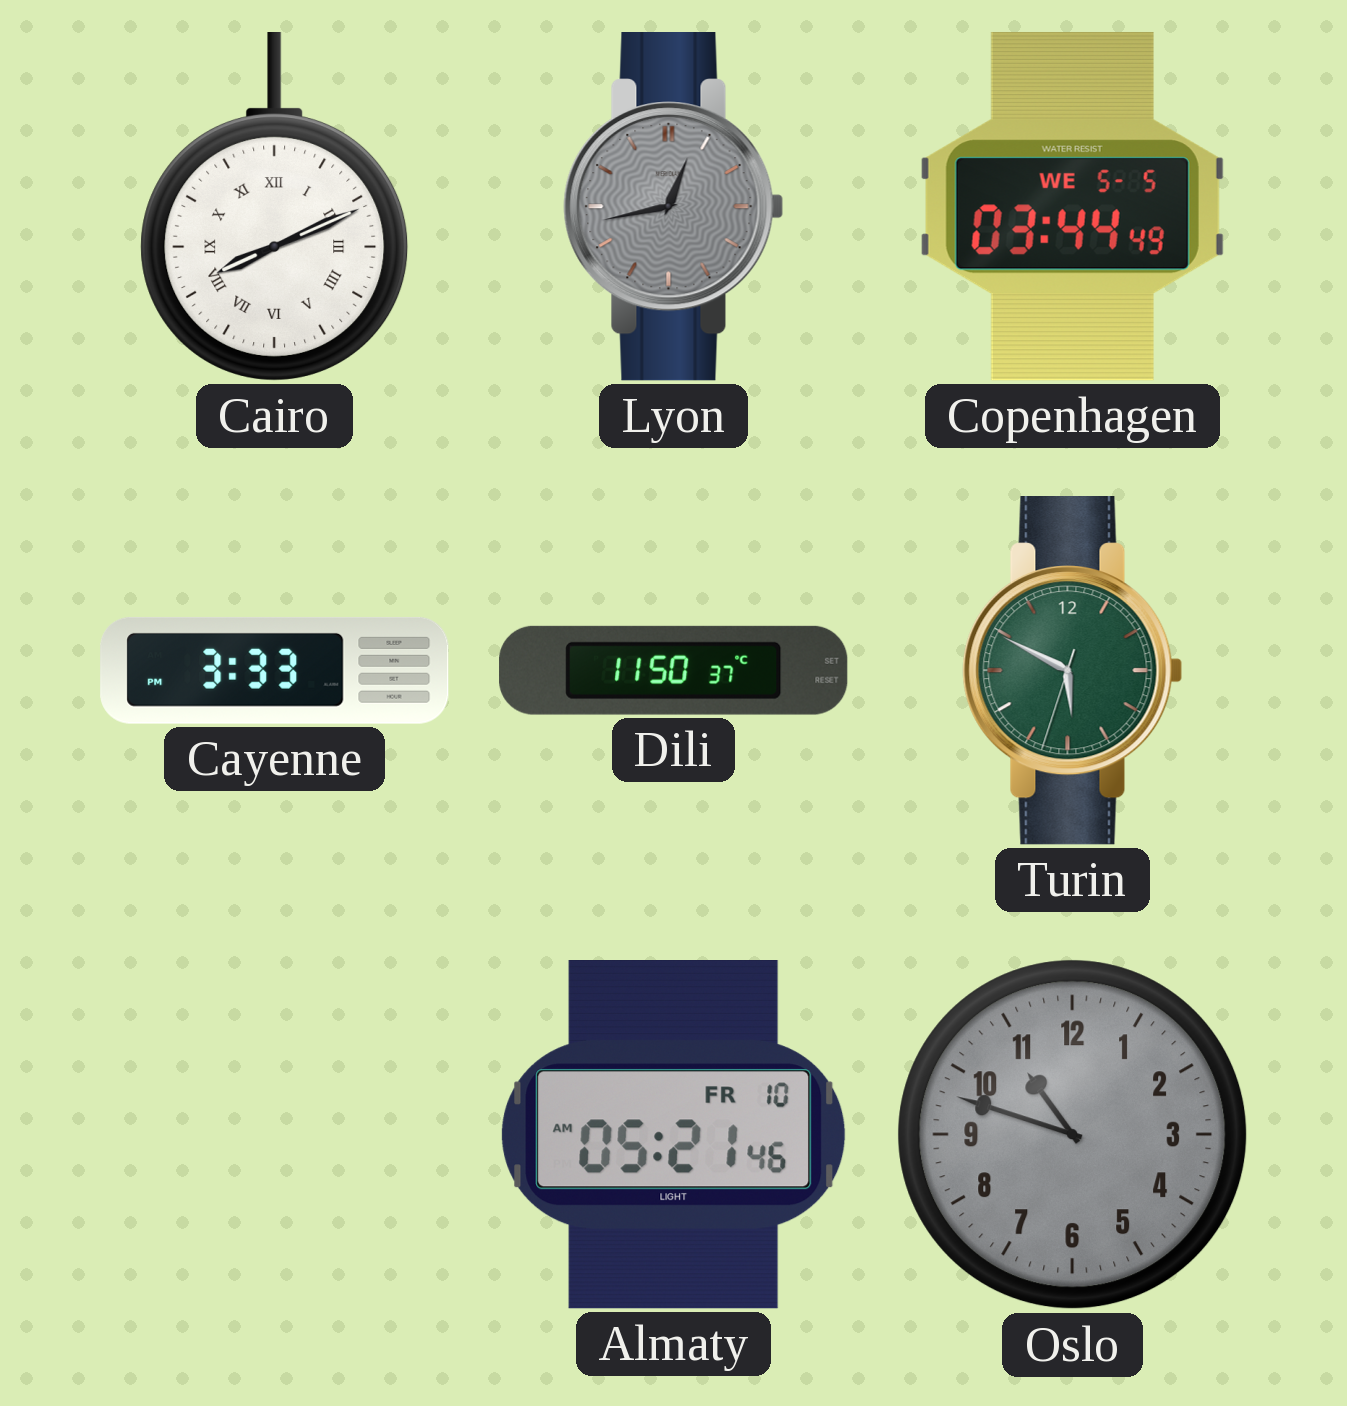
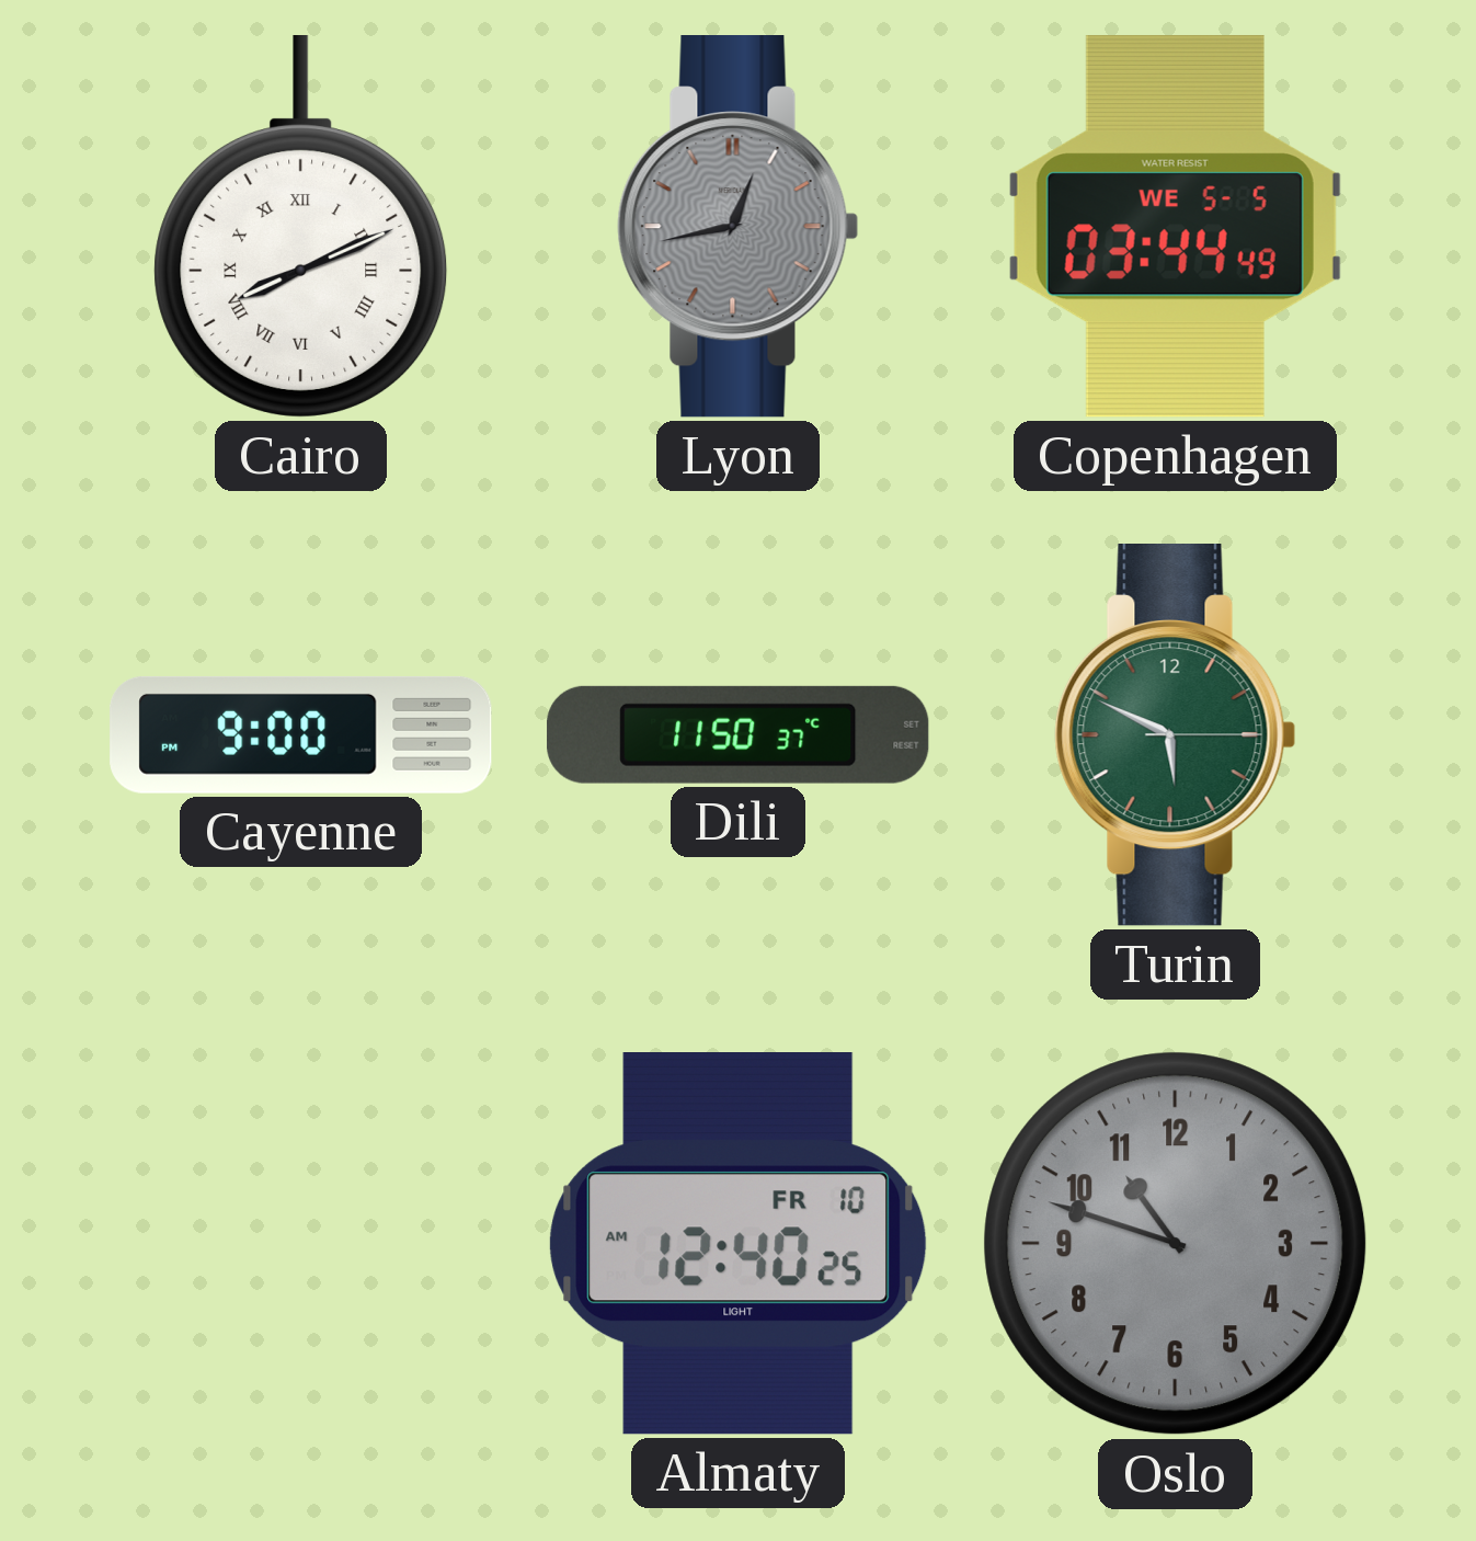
Cayenne: 3:33 -> 9:00
Turin: 5:49:33 -> 5:49:15
Almaty: 05:21 -> 12:40
